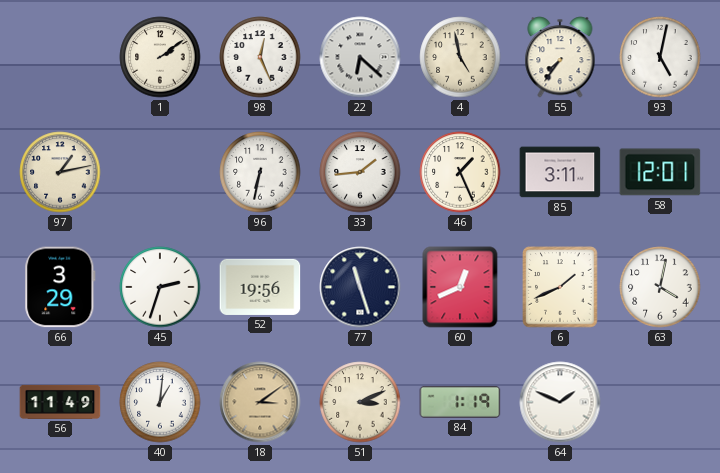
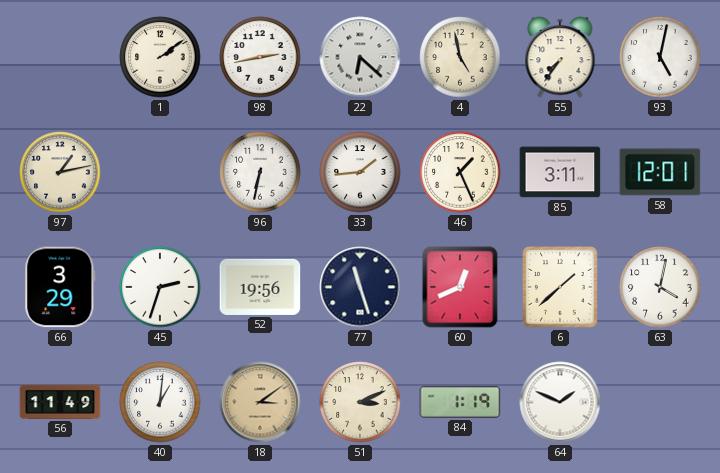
98: 12:26 -> 2:43
6: 1:41 -> 1:38
